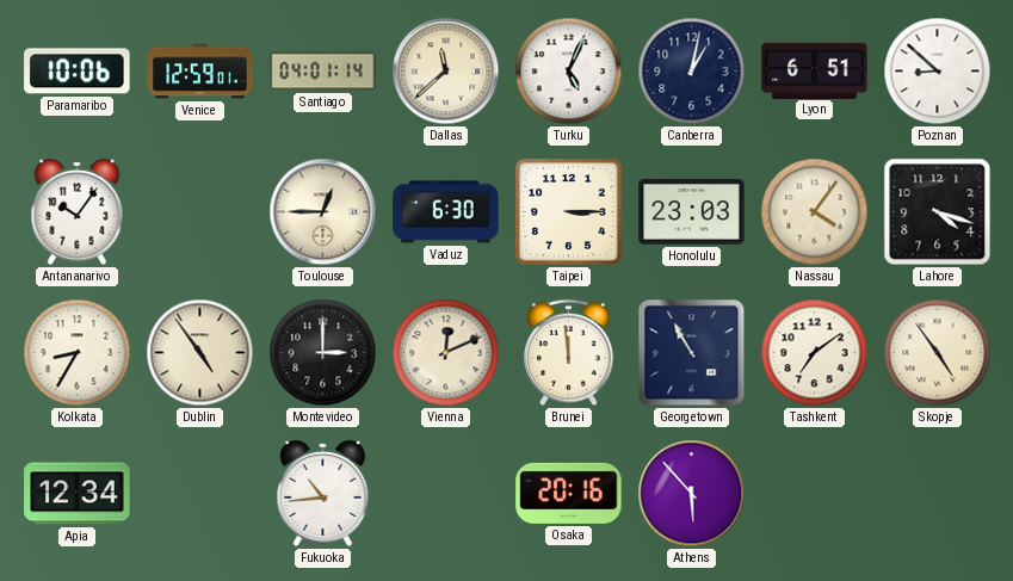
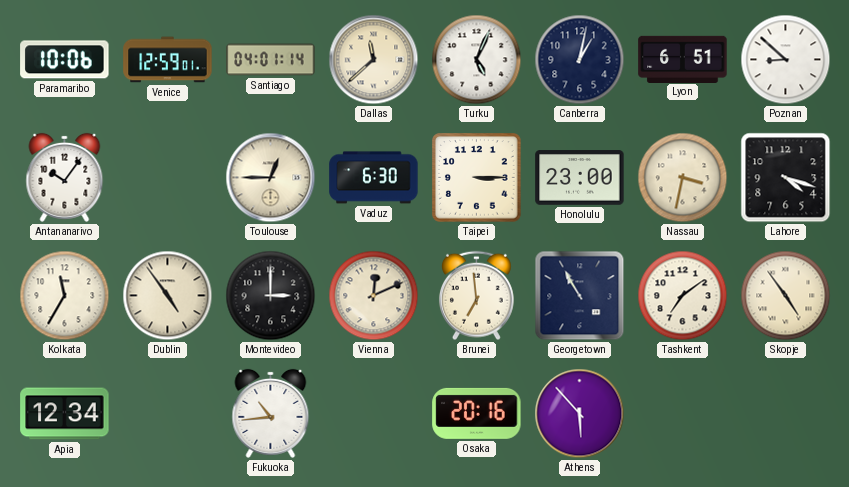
Honolulu: 23:03 -> 23:00
Nassau: 4:06 -> 3:32
Kolkata: 8:35 -> 11:35
Brunei: 11:59 -> 6:59
